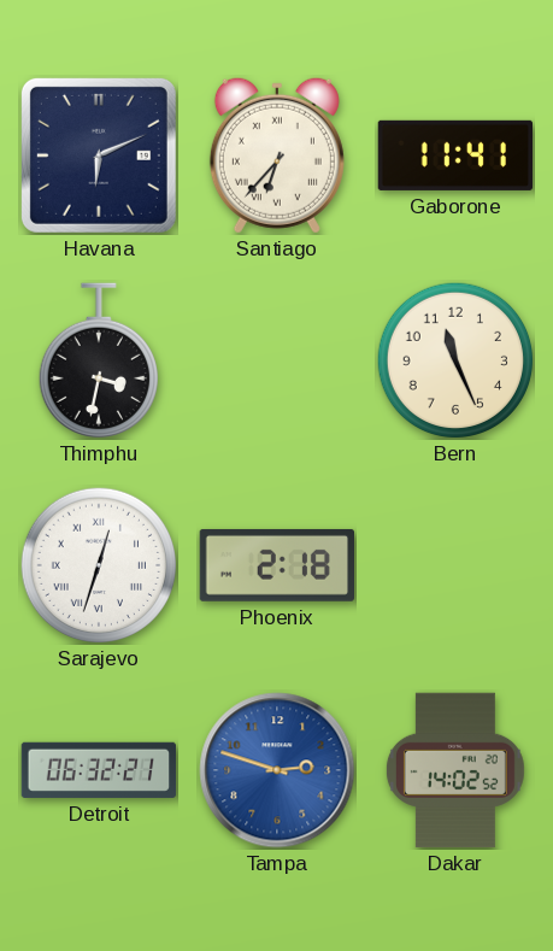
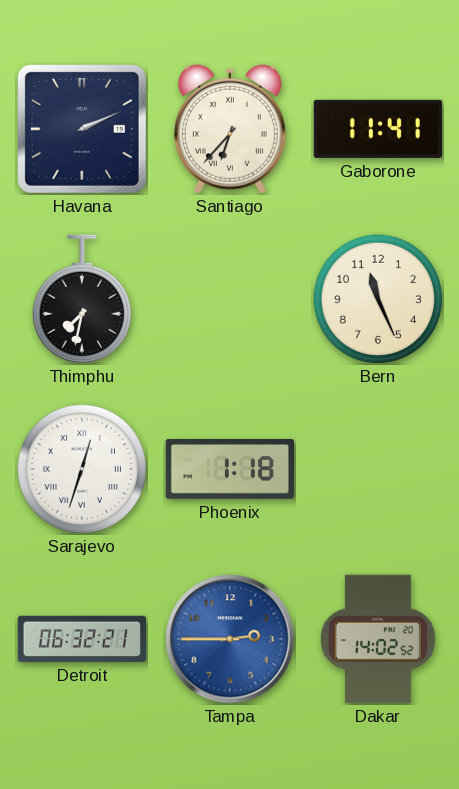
Havana: 6:11 -> 2:11
Thimphu: 3:32 -> 7:32
Phoenix: 2:18 -> 1:18
Tampa: 2:48 -> 2:45
